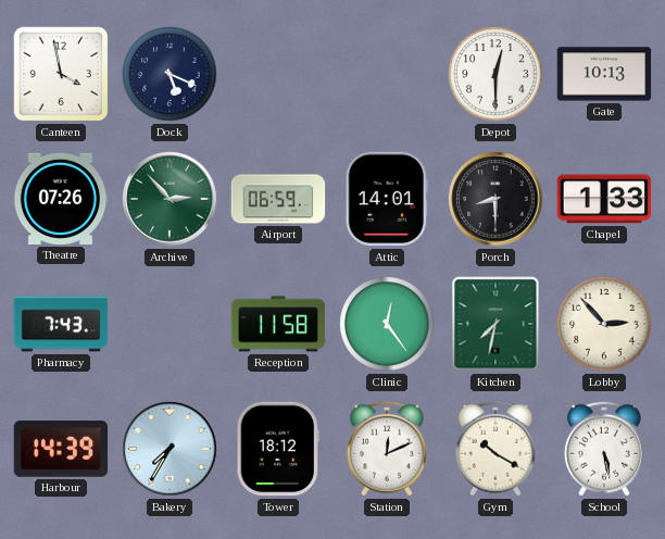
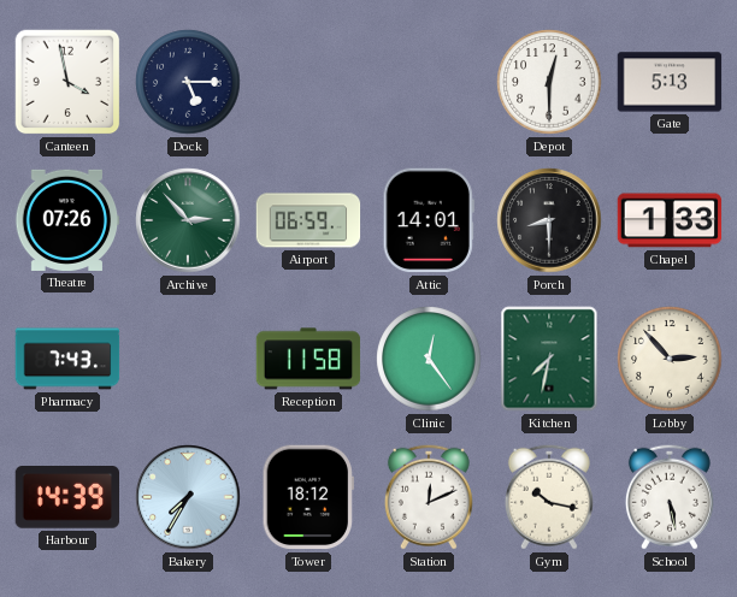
Dock: 5:19 -> 5:15
Gate: 10:13 -> 5:13
Gym: 10:20 -> 10:17
